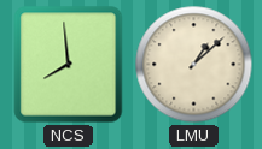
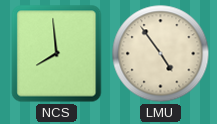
LMU: 1:08 -> 4:54
